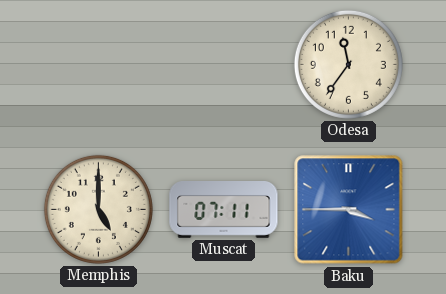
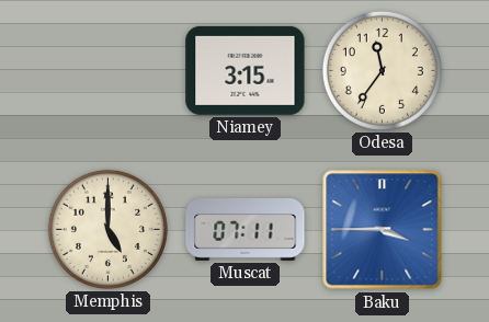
Niamey: none -> 3:15
